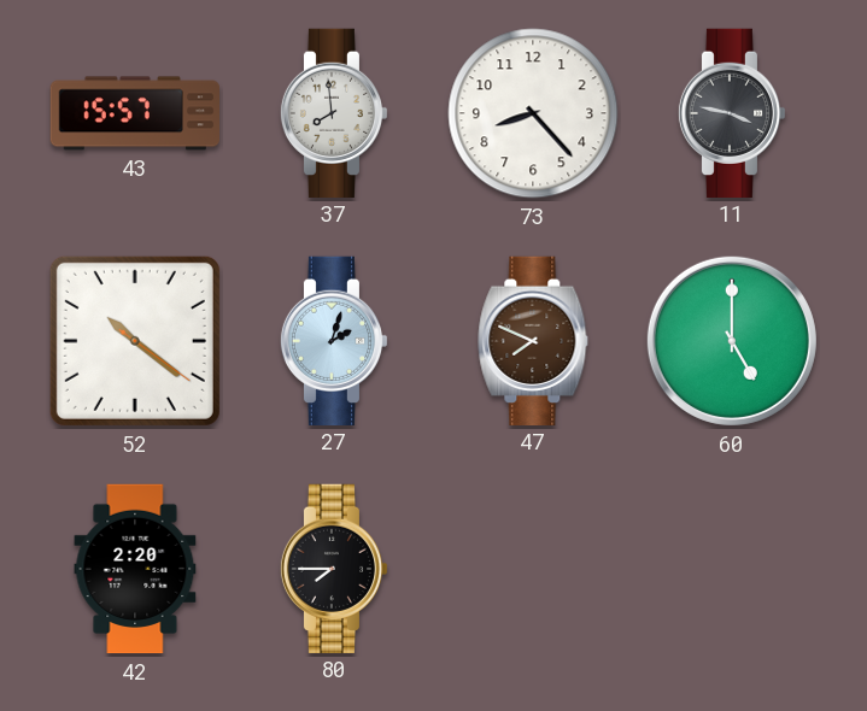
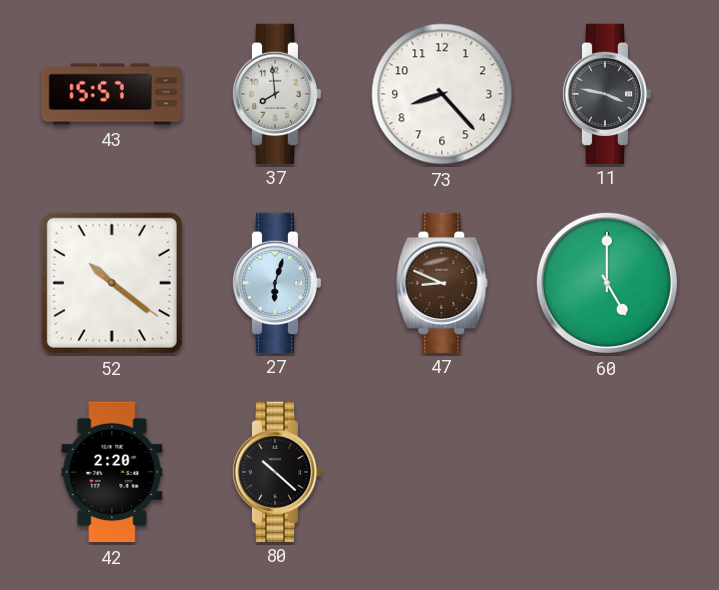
27: 2:03 -> 6:03
47: 7:49 -> 8:49
80: 7:45 -> 10:22
